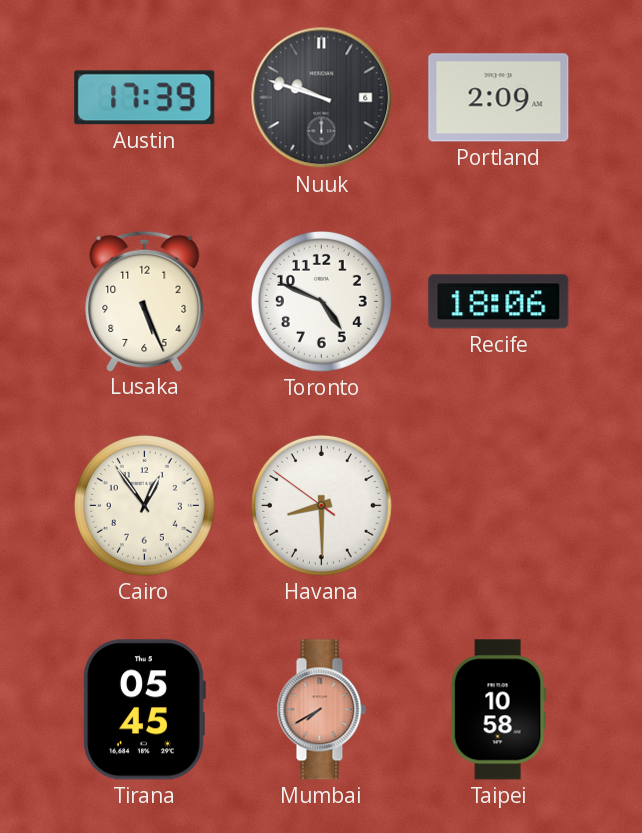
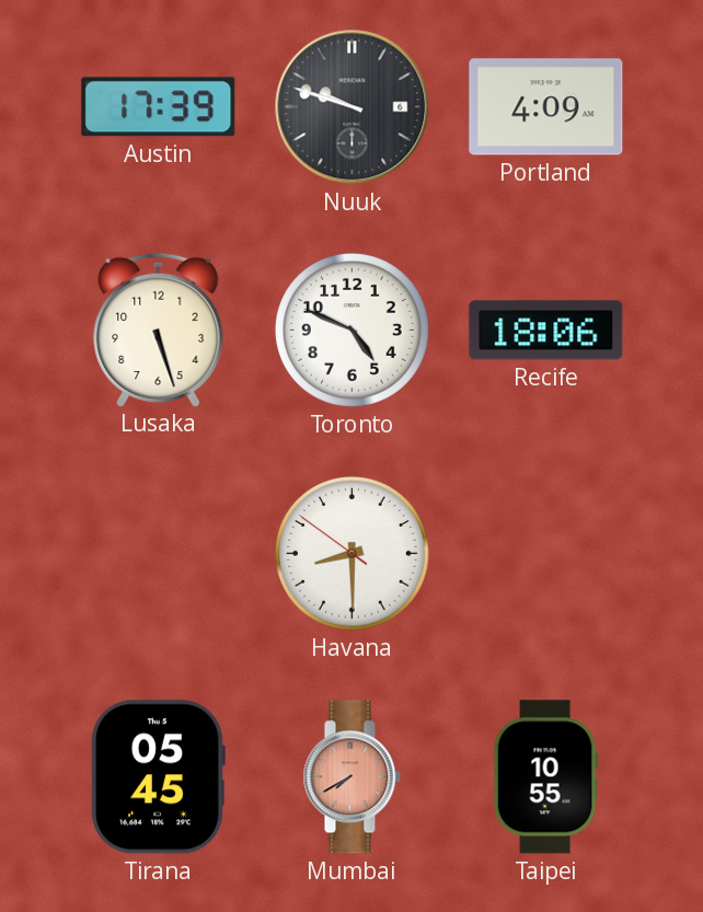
Portland: 2:09 -> 4:09
Lusaka: 5:26 -> 5:27
Cairo: 12:54 -> none
Taipei: 10:58 -> 10:55
